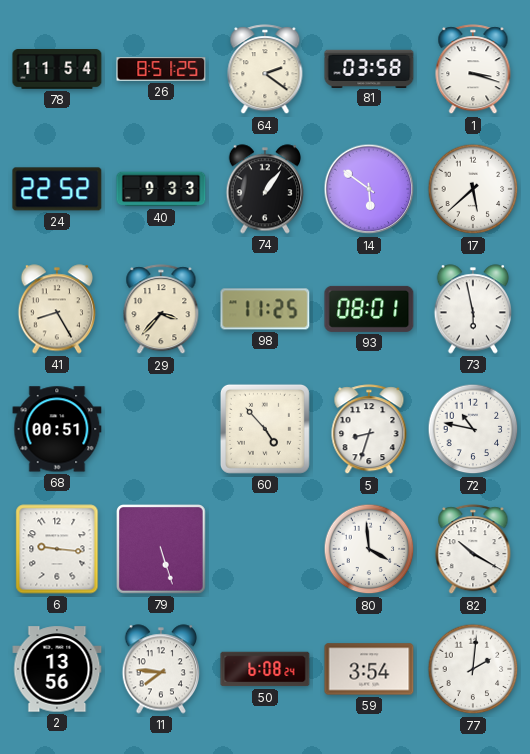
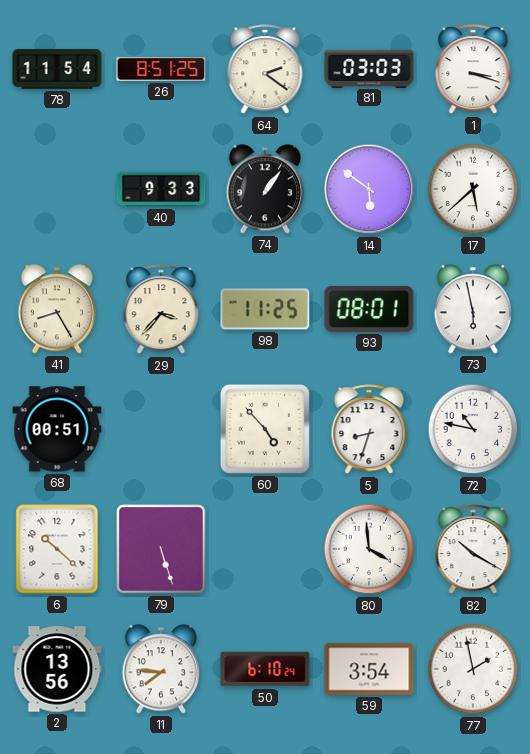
81: 03:58 -> 03:03
24: 22:52 -> none
6: 9:16 -> 10:22
50: 6:08 -> 6:10
77: 2:01 -> 1:58
